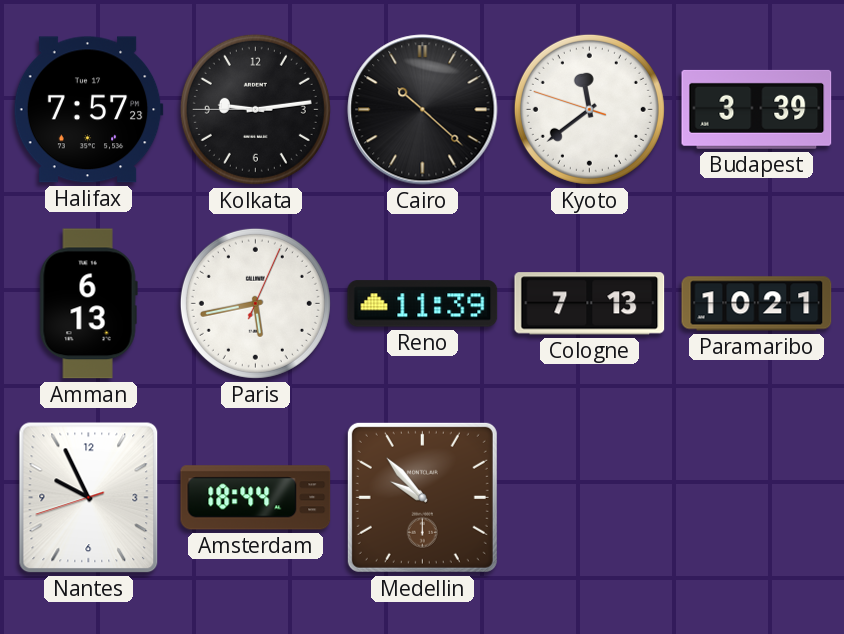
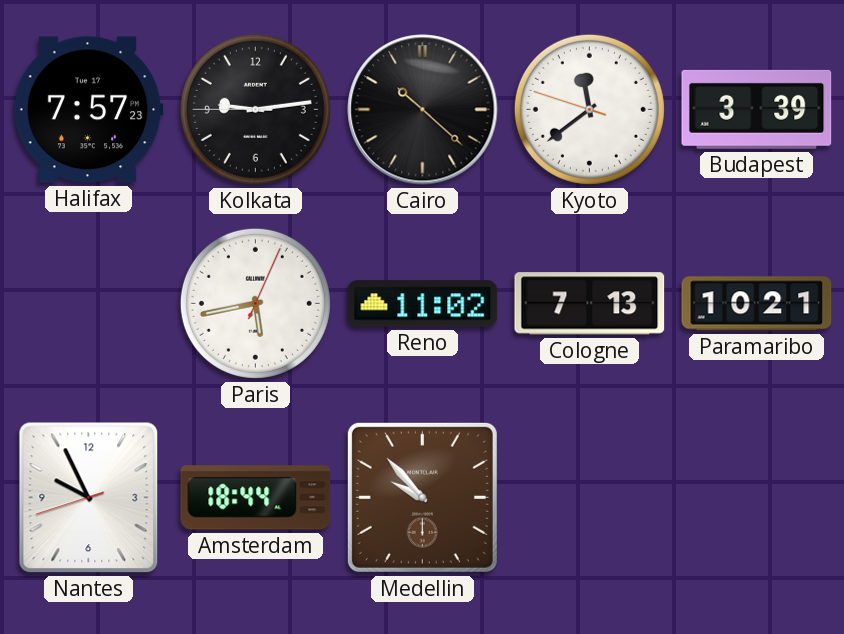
Amman: 6:13 -> none
Reno: 11:39 -> 11:02
